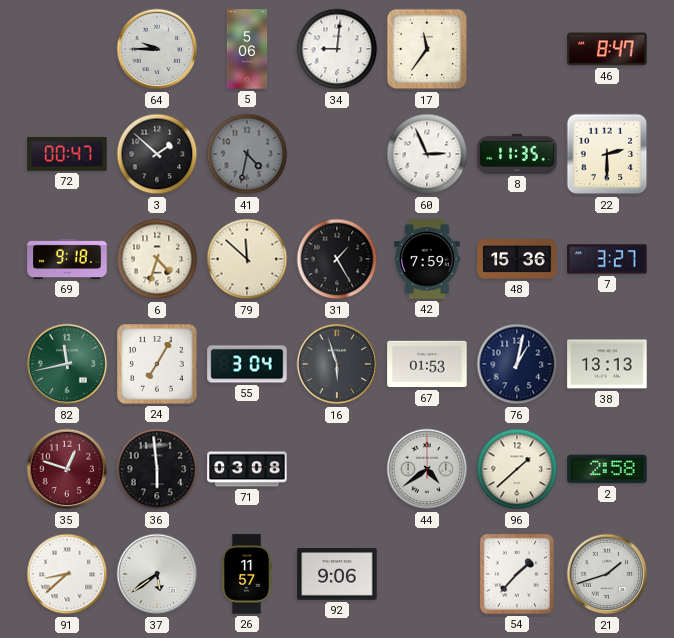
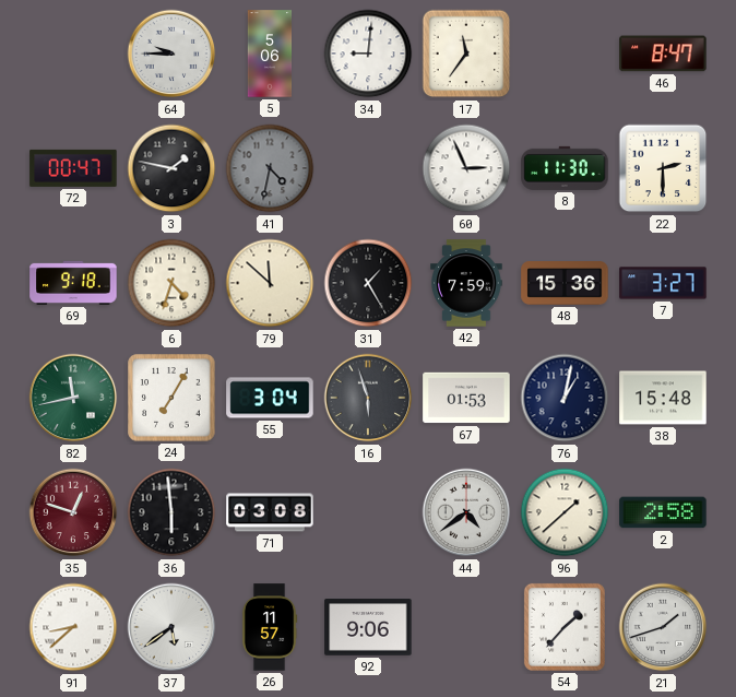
3: 1:52 -> 1:47
8: 11:35 -> 11:30
38: 13:13 -> 15:48
